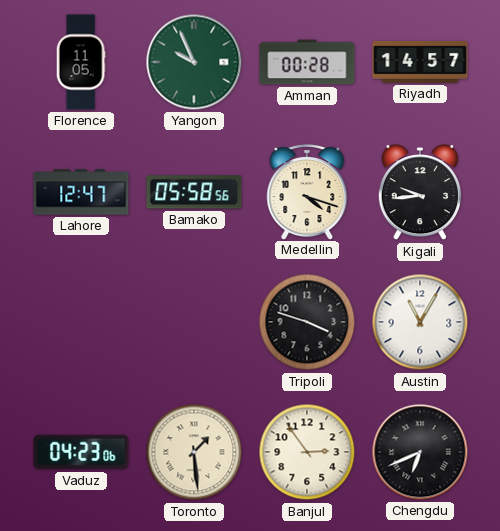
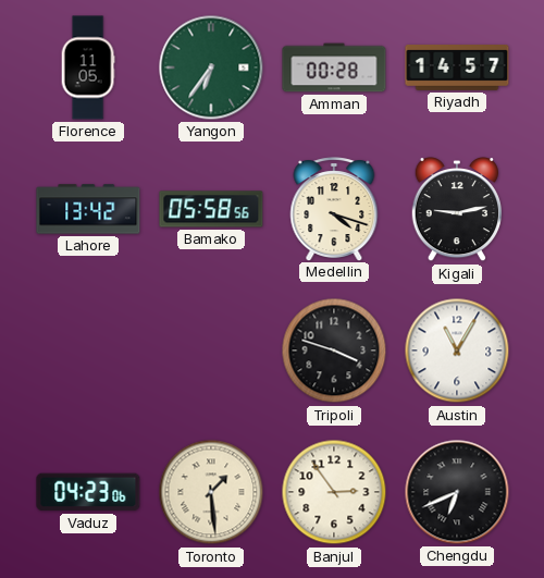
Yangon: 9:56 -> 6:36
Lahore: 12:47 -> 13:42
Kigali: 9:44 -> 9:13
